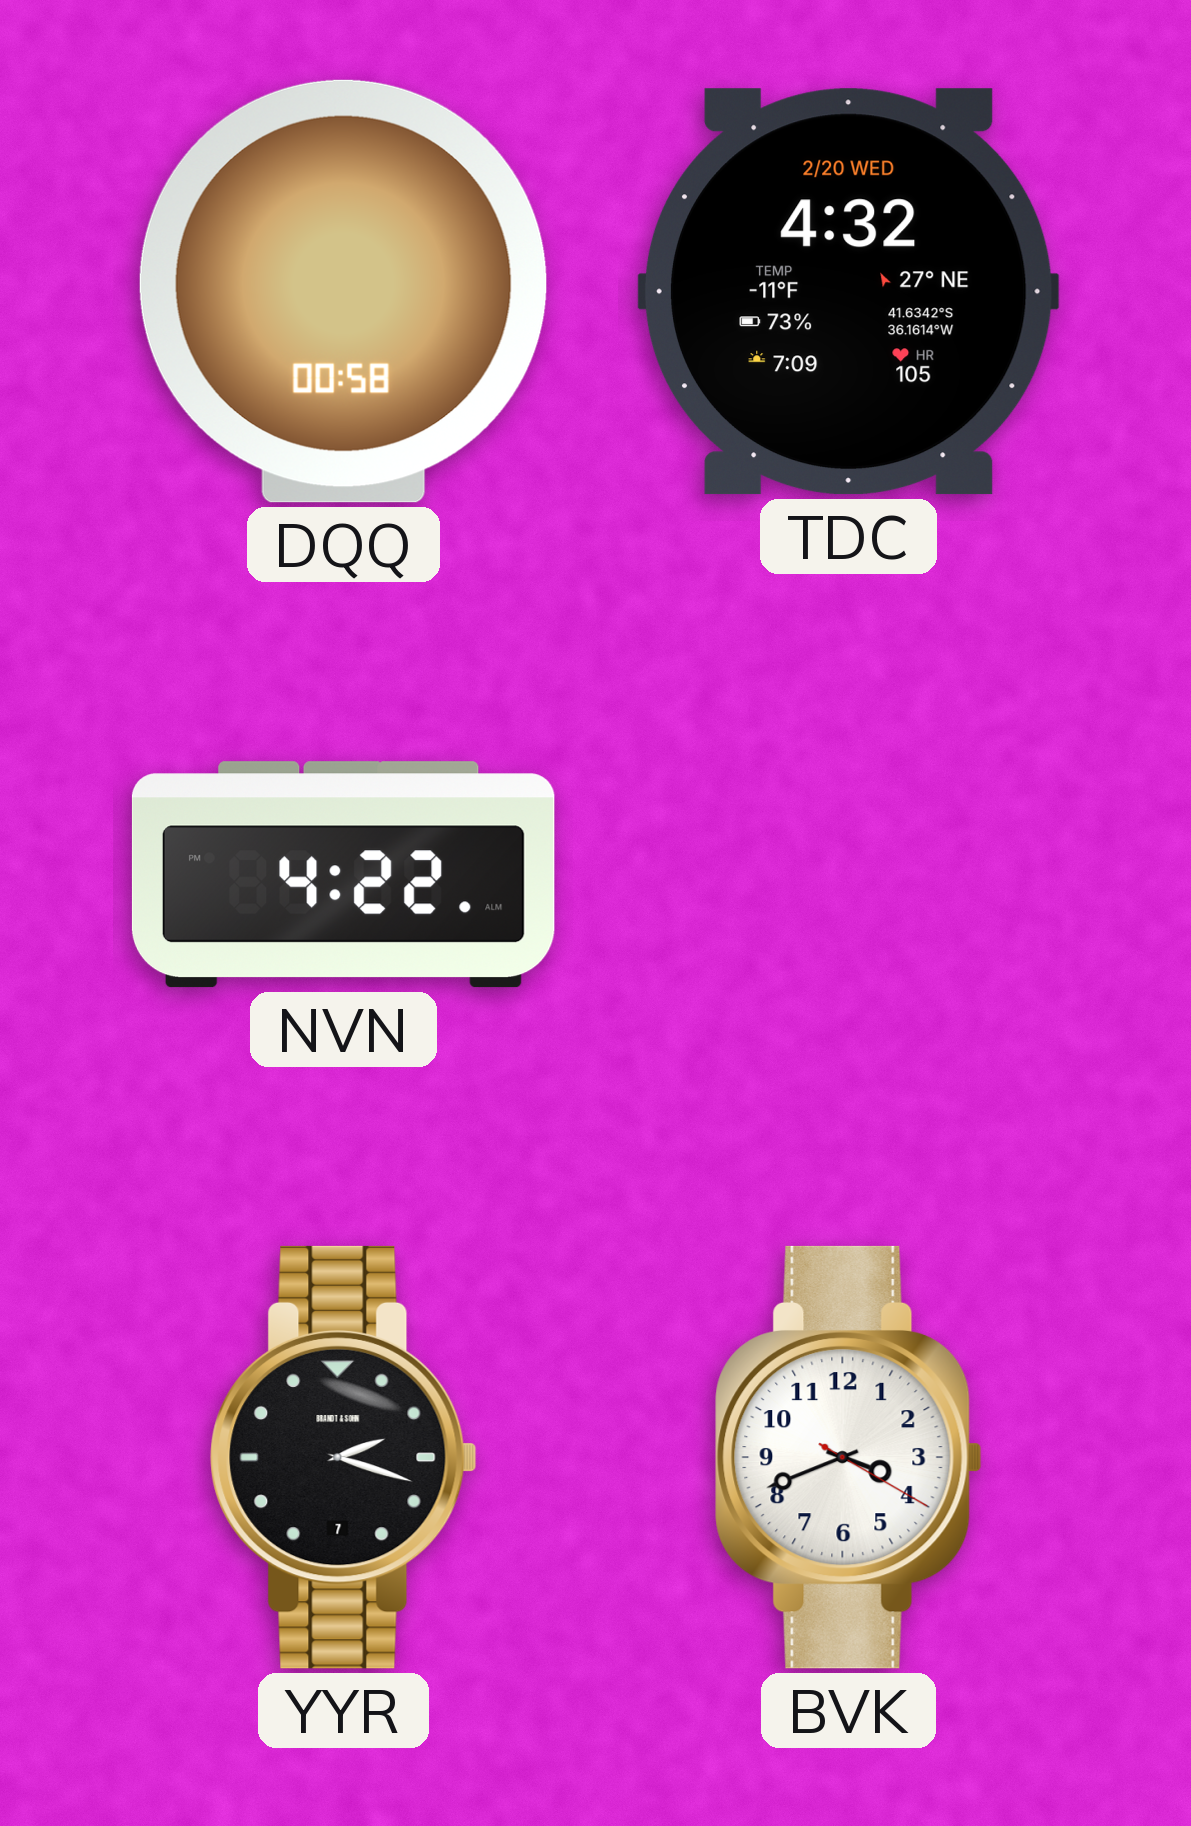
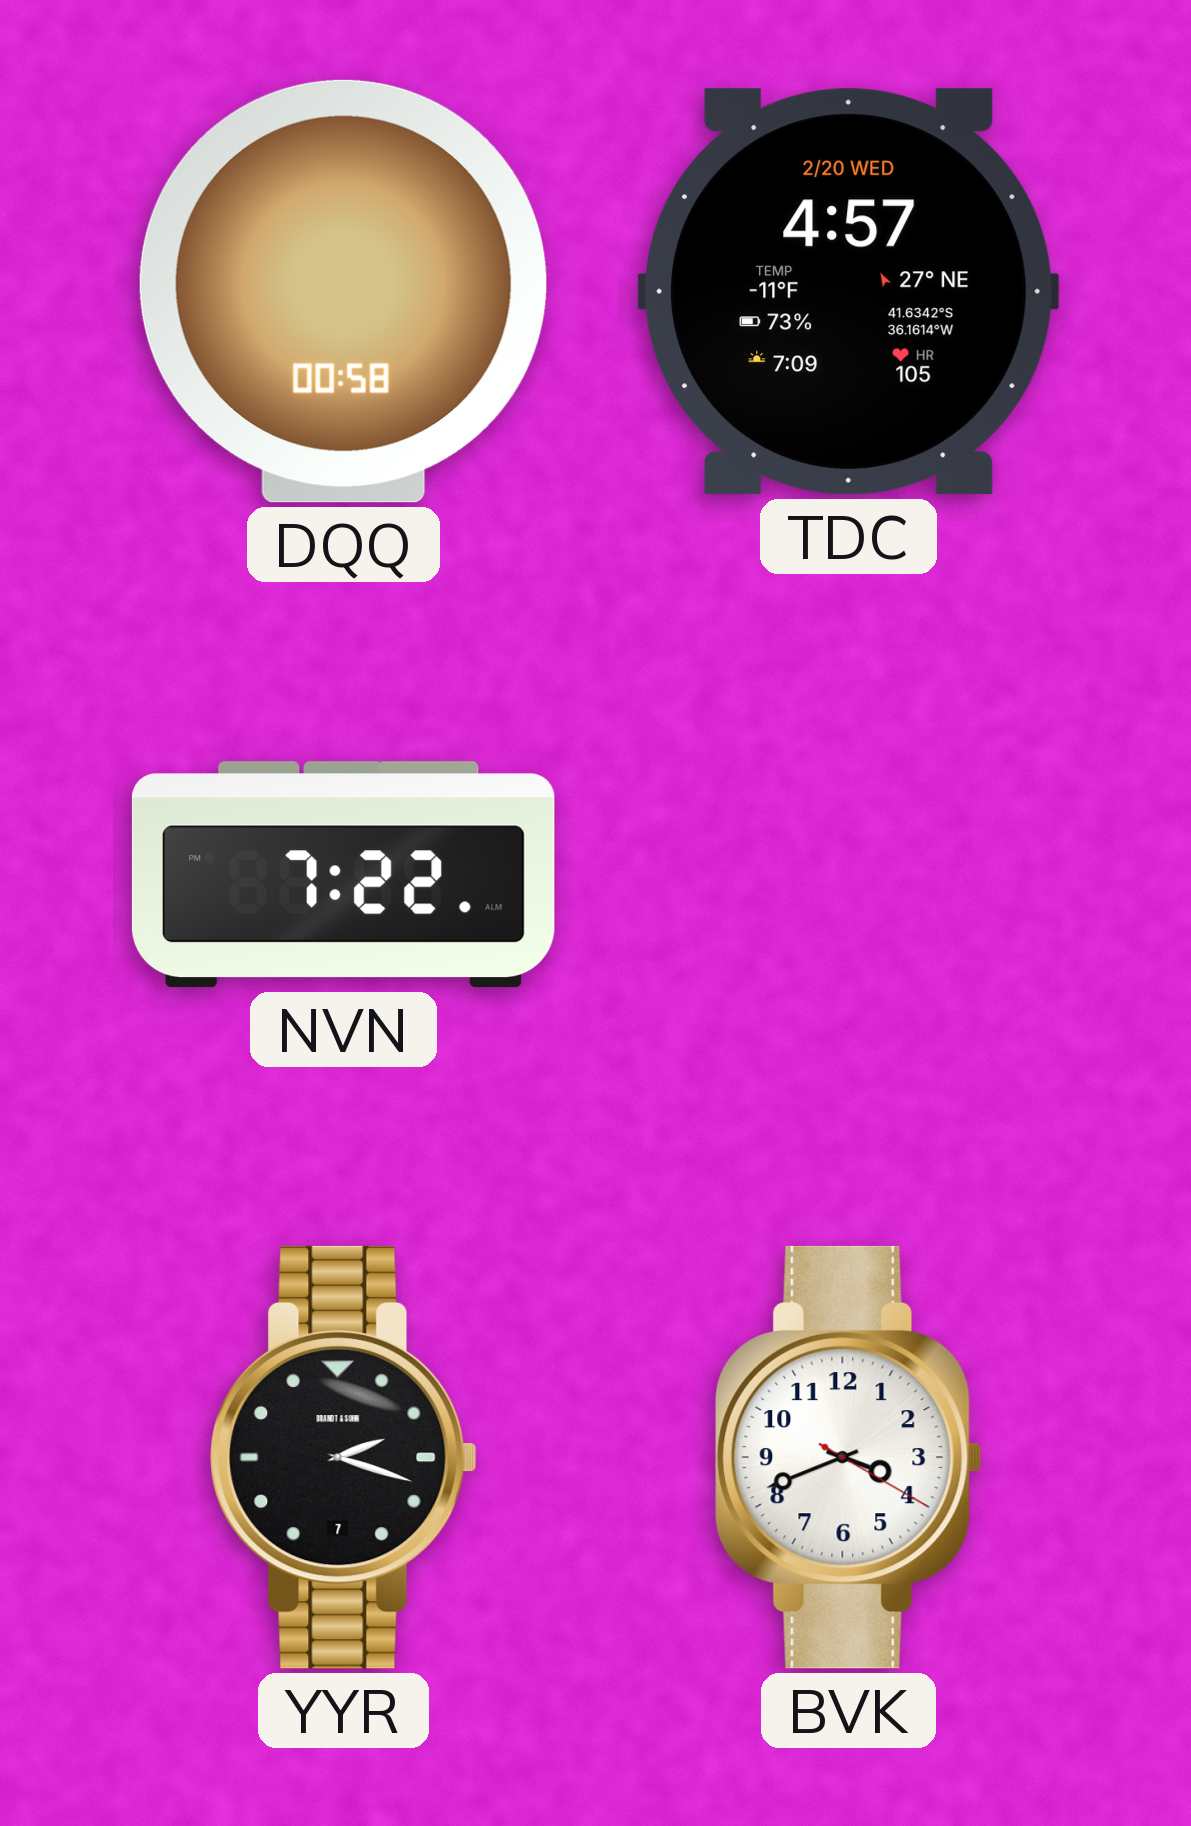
TDC: 4:32 -> 4:57
NVN: 4:22 -> 7:22
